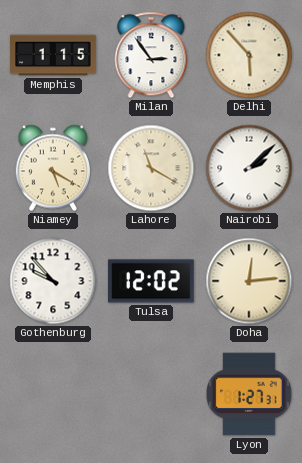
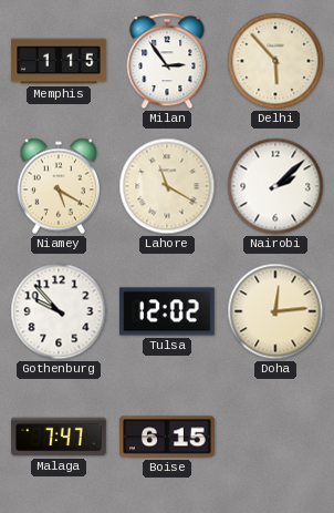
Malaga: none -> 7:47
Boise: none -> 6:15
Lyon: 1:27 -> none
